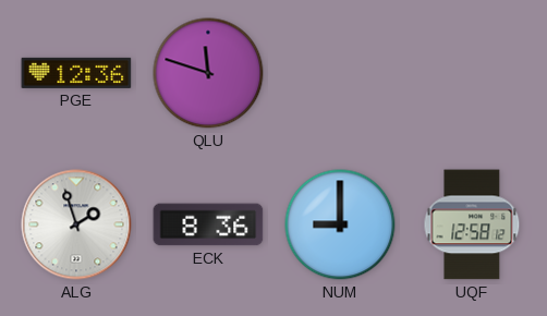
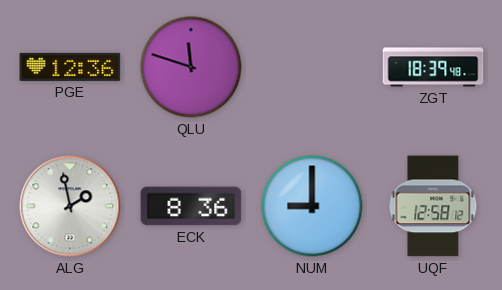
ZGT: none -> 18:39
ALG: 1:57 -> 1:58
